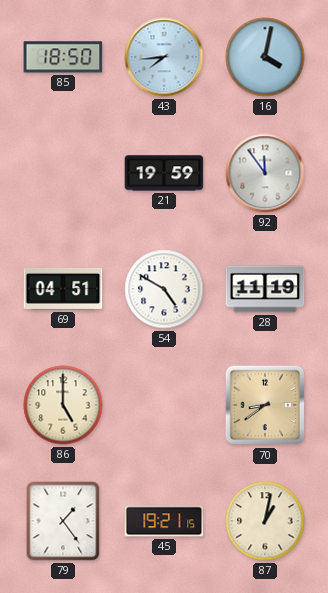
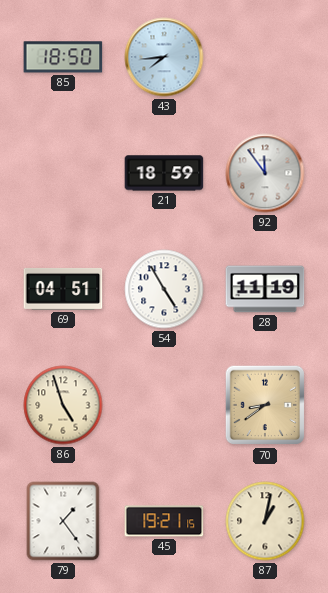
16: 4:02 -> none
21: 19:59 -> 18:59
54: 4:50 -> 4:55
86: 5:00 -> 4:57
